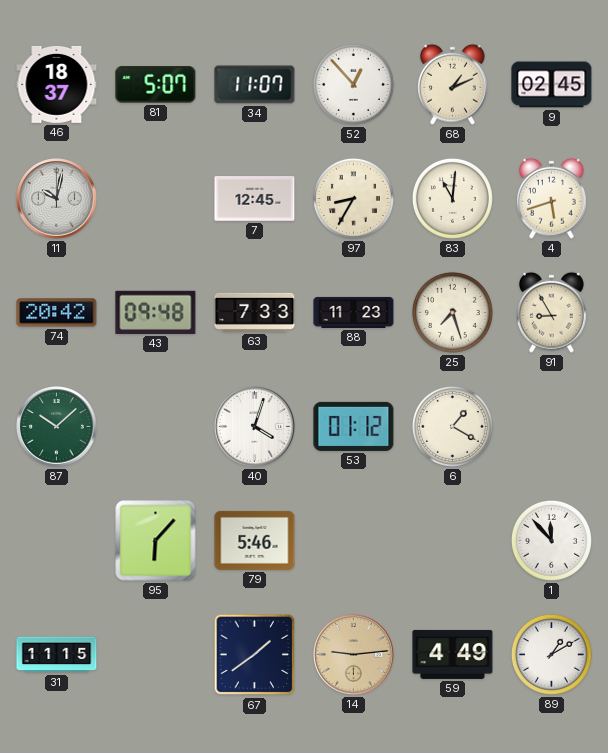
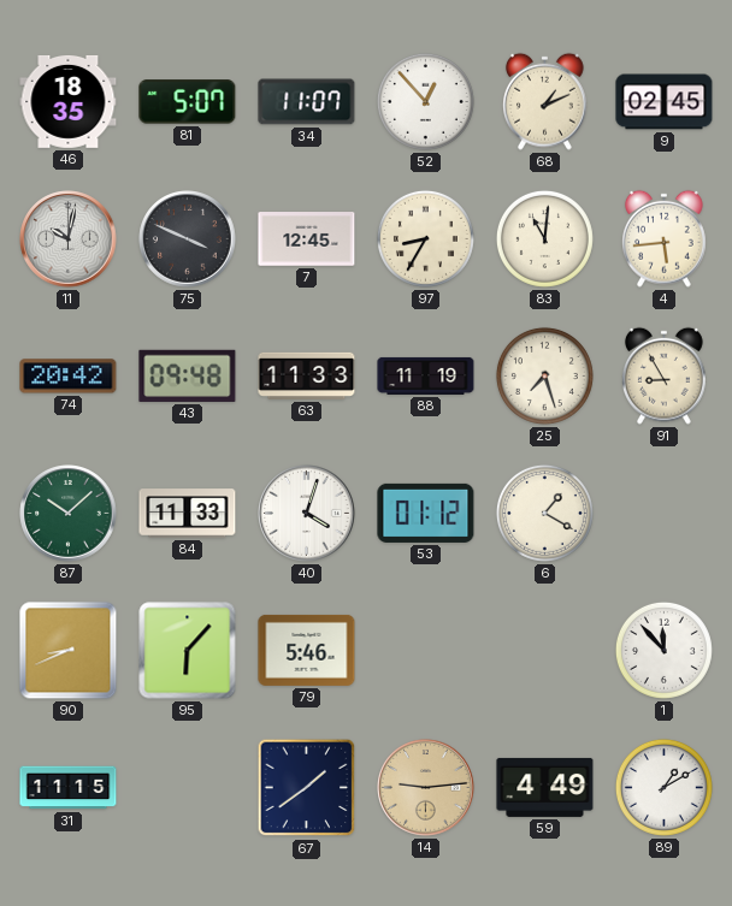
46: 18:37 -> 18:35
75: none -> 3:49
4: 5:42 -> 5:44
63: 7:33 -> 11:33
88: 11:23 -> 11:19
84: none -> 11:33
90: none -> 8:41
